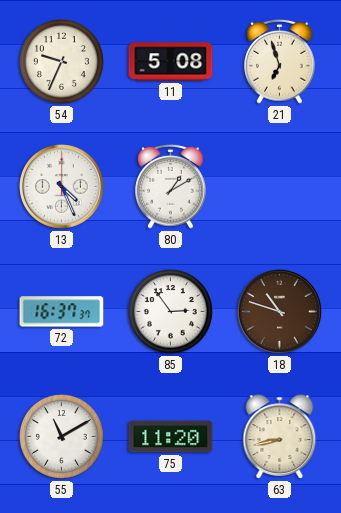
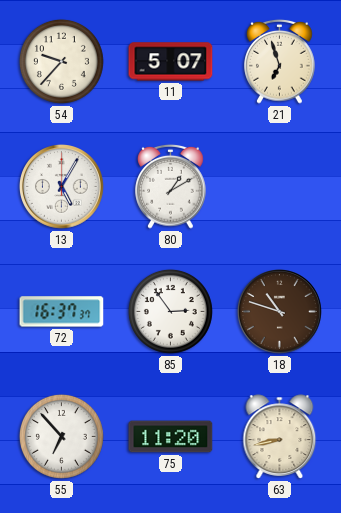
54: 9:34 -> 9:37
11: 5:08 -> 5:07
13: 4:26 -> 5:05
55: 11:10 -> 6:53
